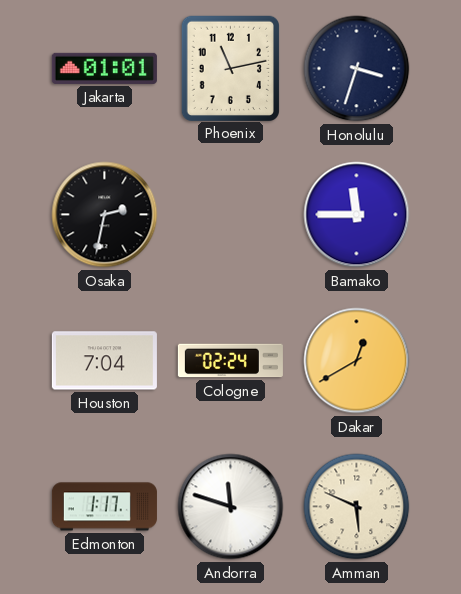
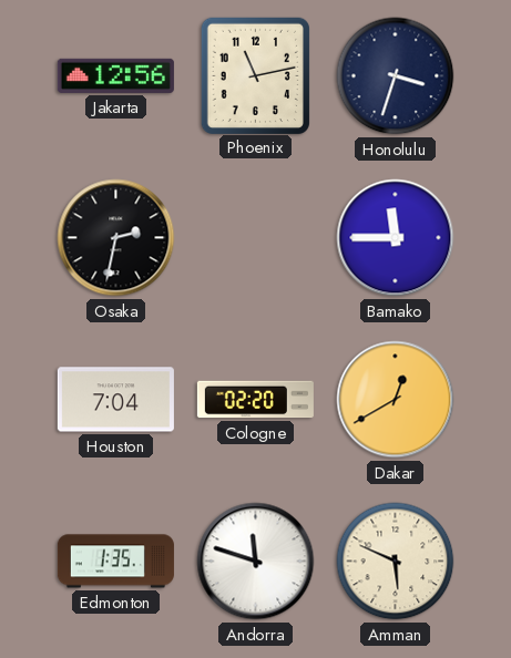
Jakarta: 01:01 -> 12:56
Cologne: 02:24 -> 02:20
Edmonton: 1:17 -> 1:35
